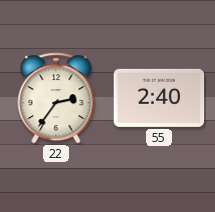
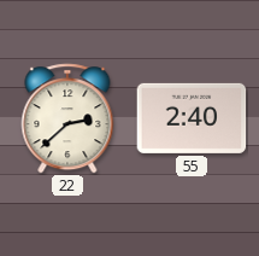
22: 2:36 -> 2:38
